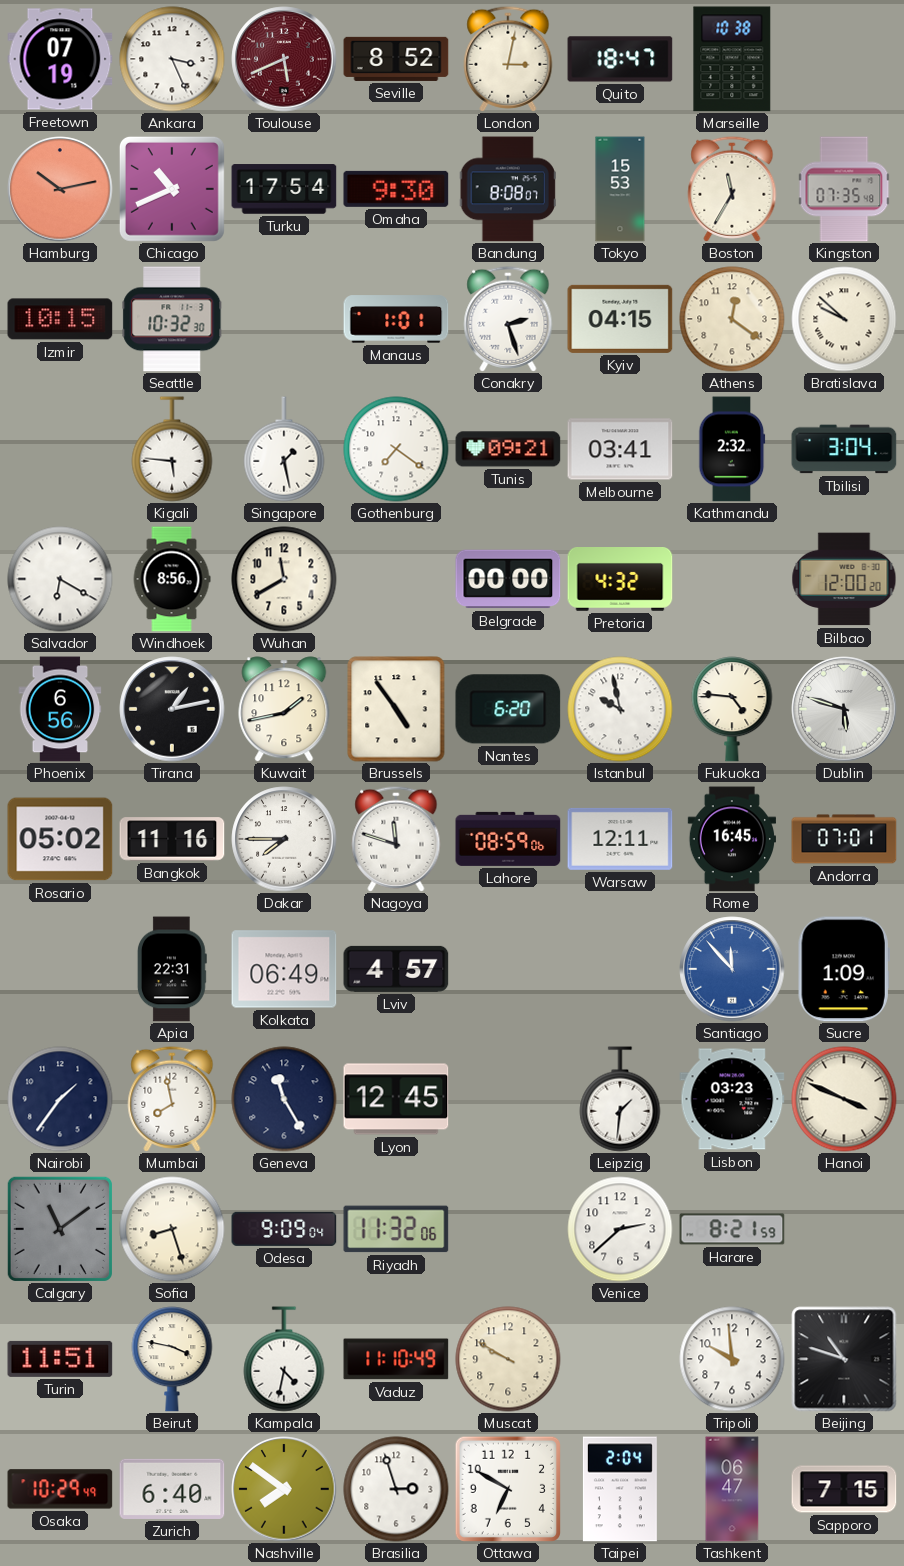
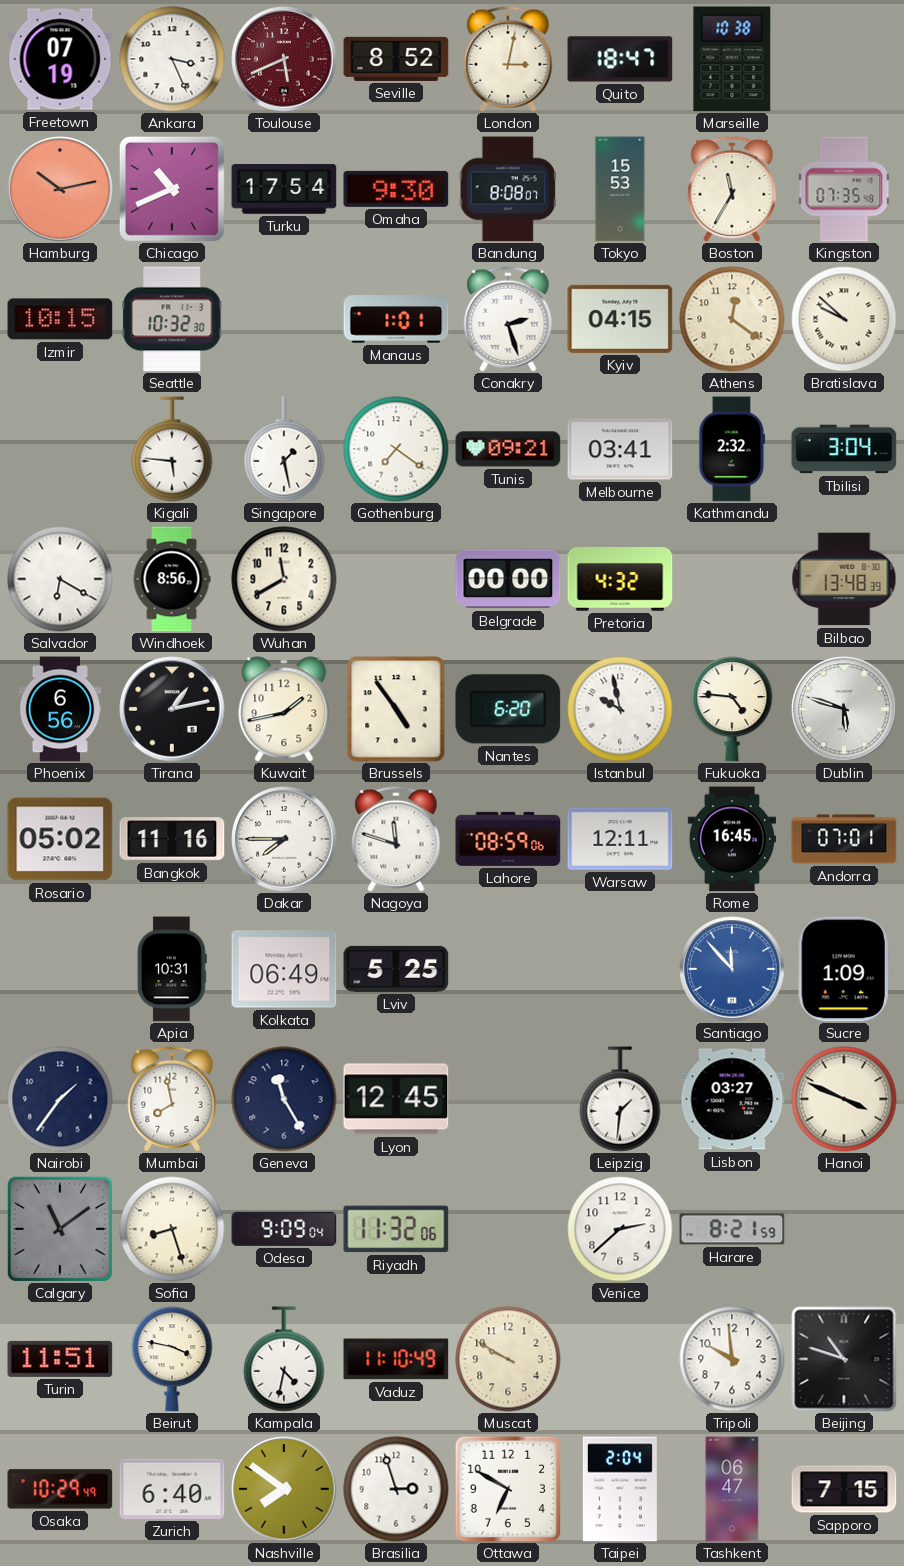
Bilbao: 12:00 -> 13:48
Apia: 22:31 -> 10:31
Lviv: 4:57 -> 5:25
Lisbon: 03:23 -> 03:27
